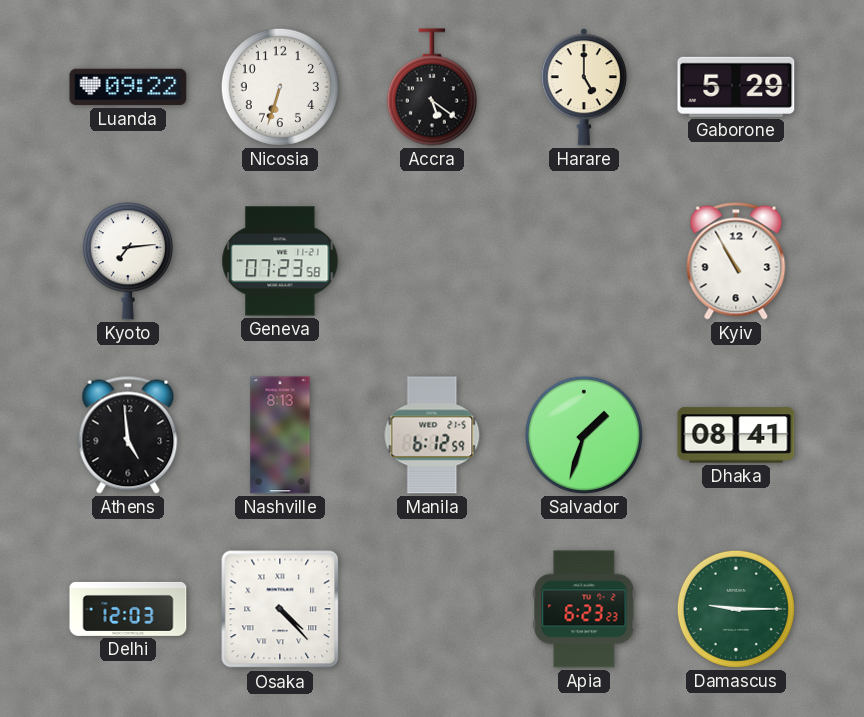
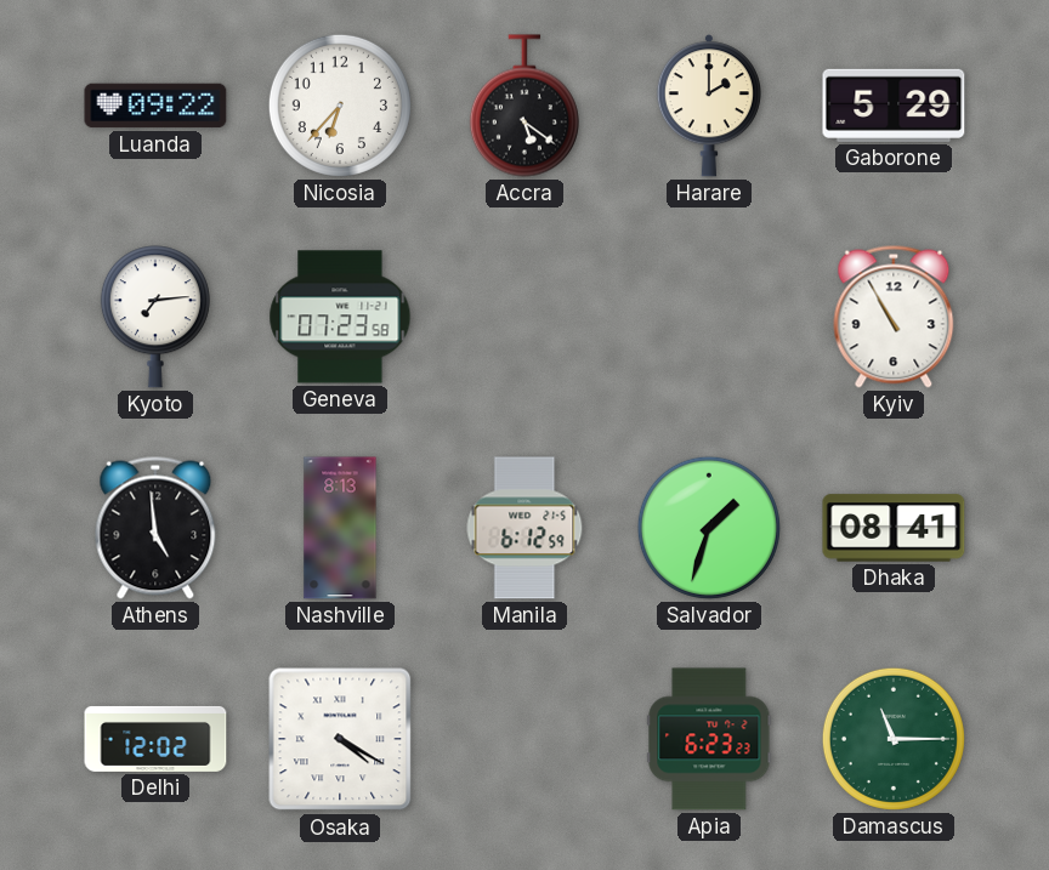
Nicosia: 6:33 -> 6:37
Harare: 5:00 -> 2:00
Delhi: 12:03 -> 12:02
Osaka: 4:23 -> 4:20
Damascus: 9:15 -> 11:15
